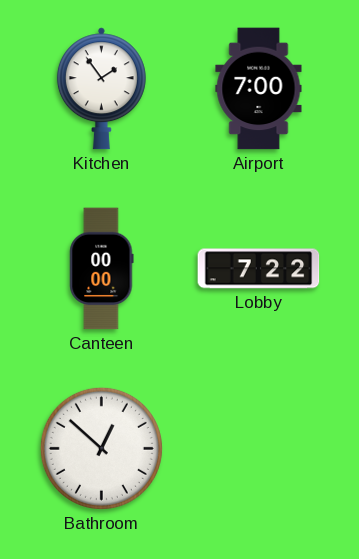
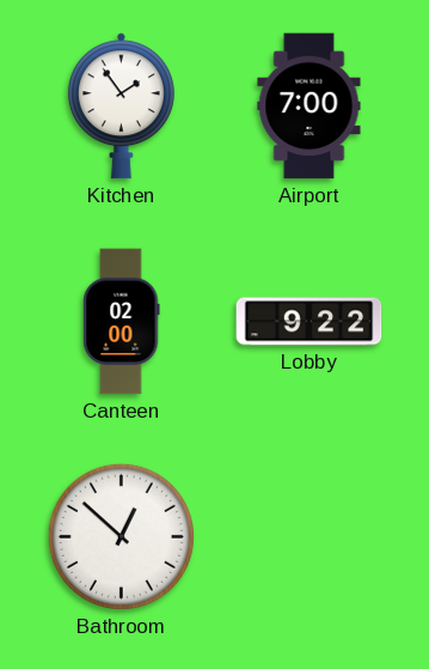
Canteen: 00:00 -> 02:00
Lobby: 7:22 -> 9:22
